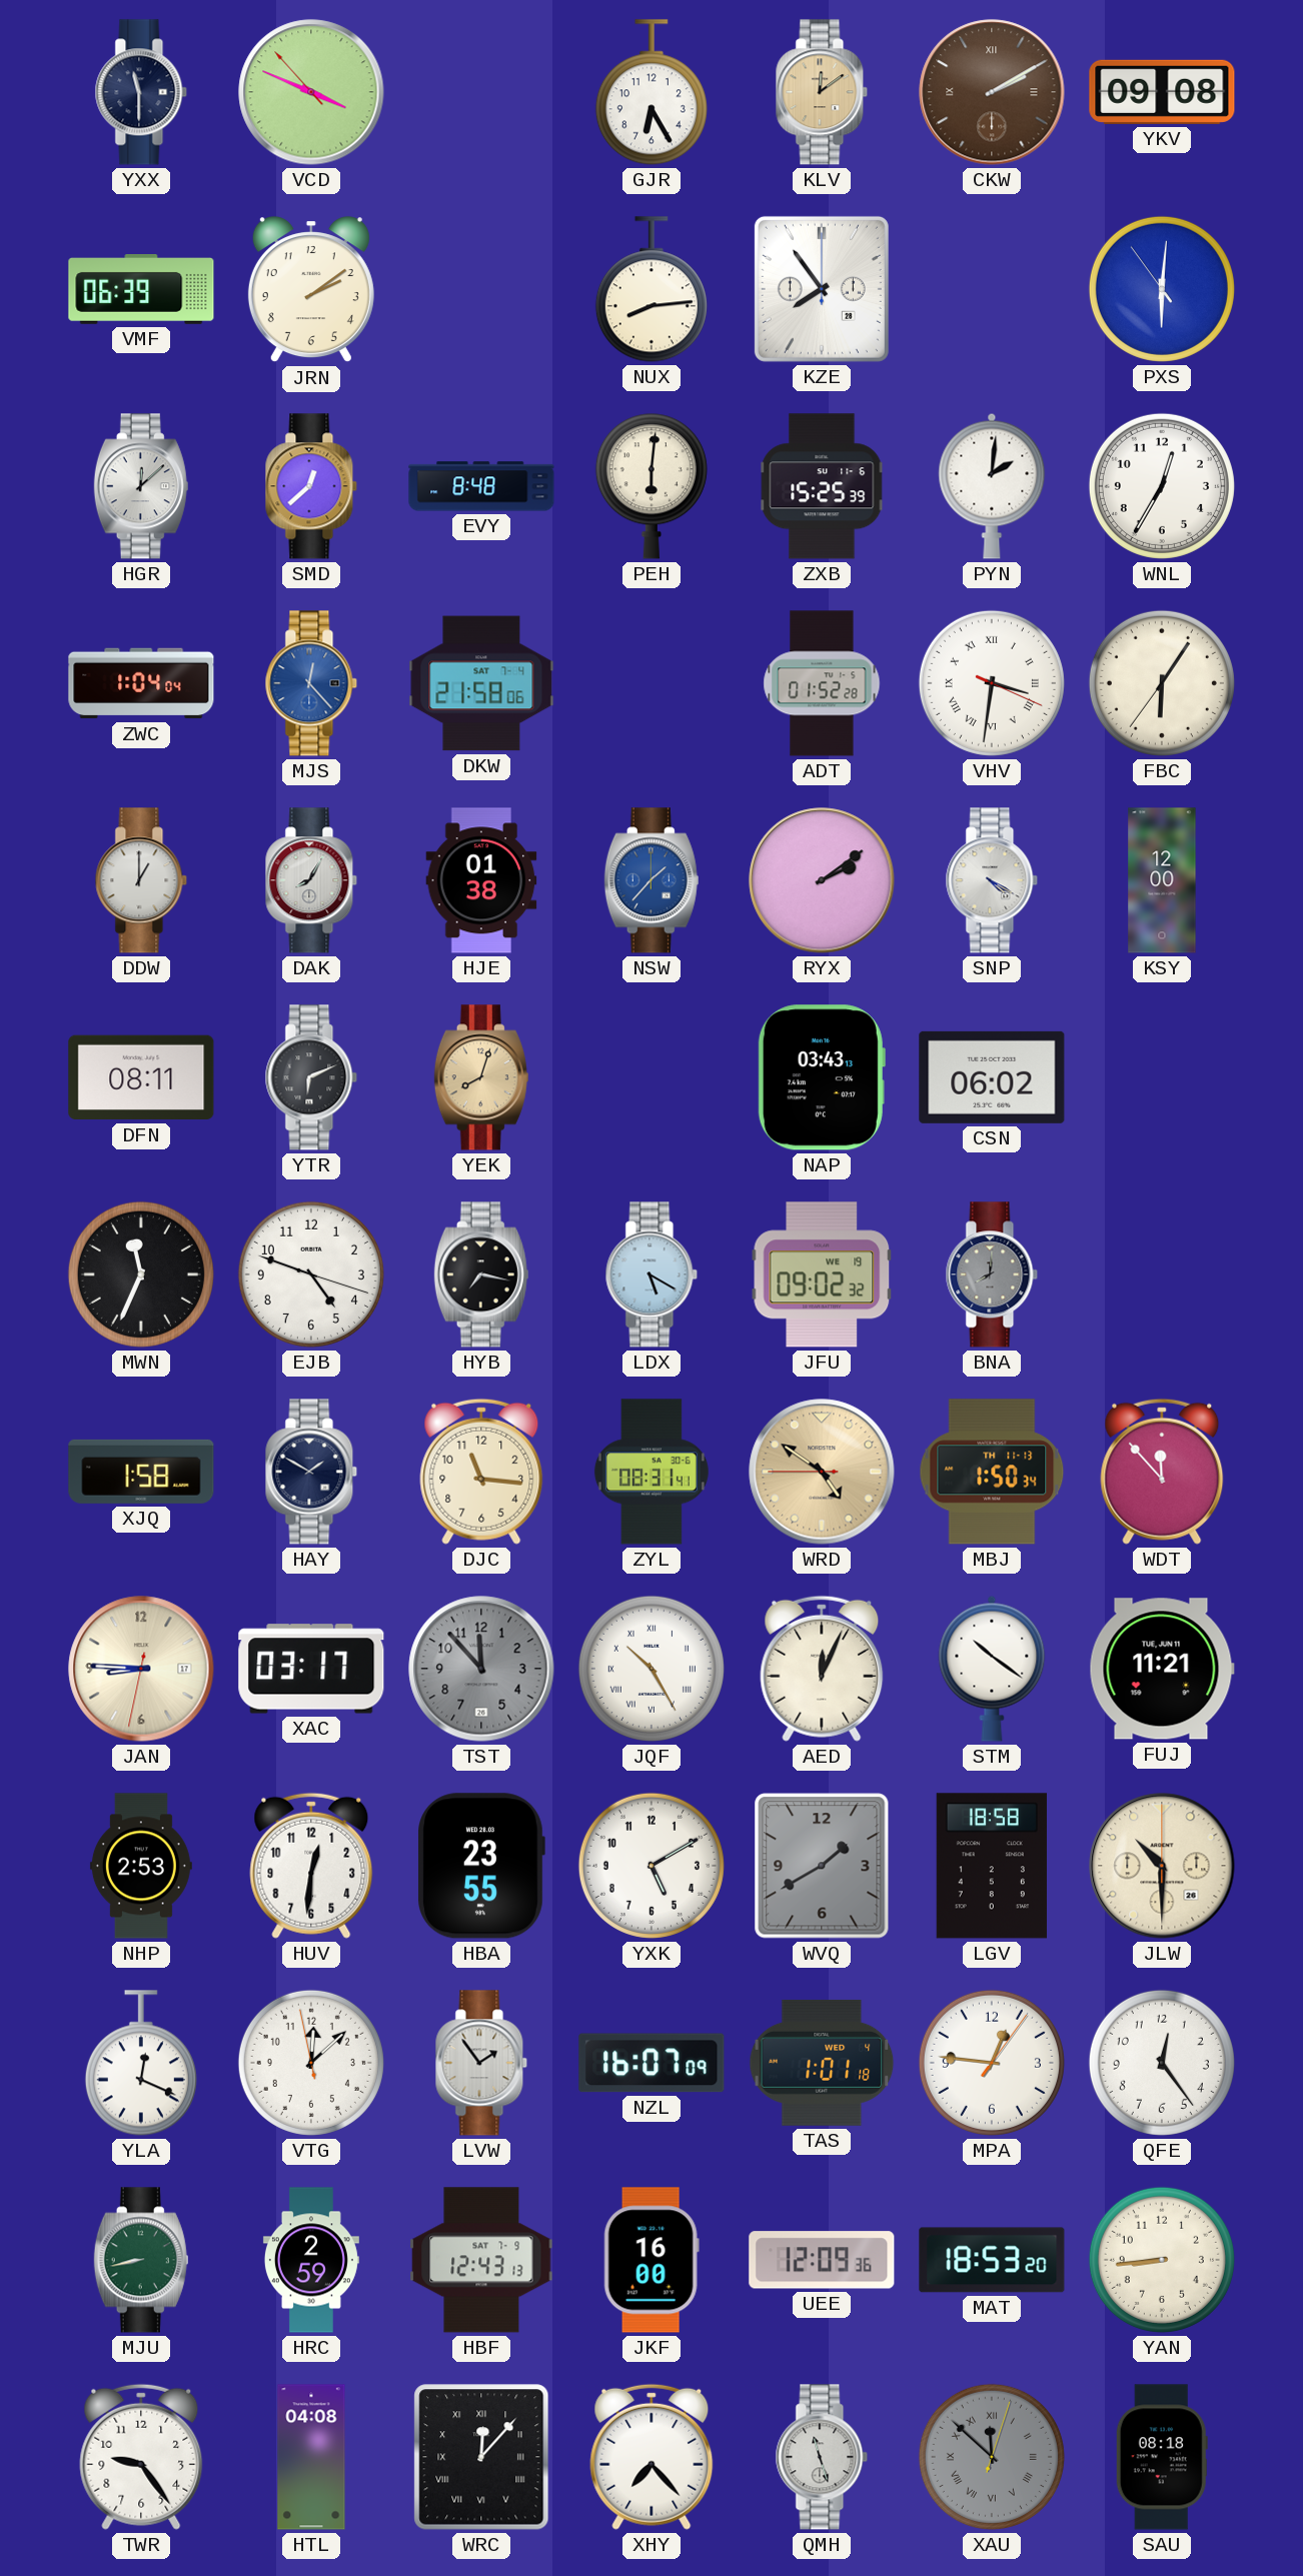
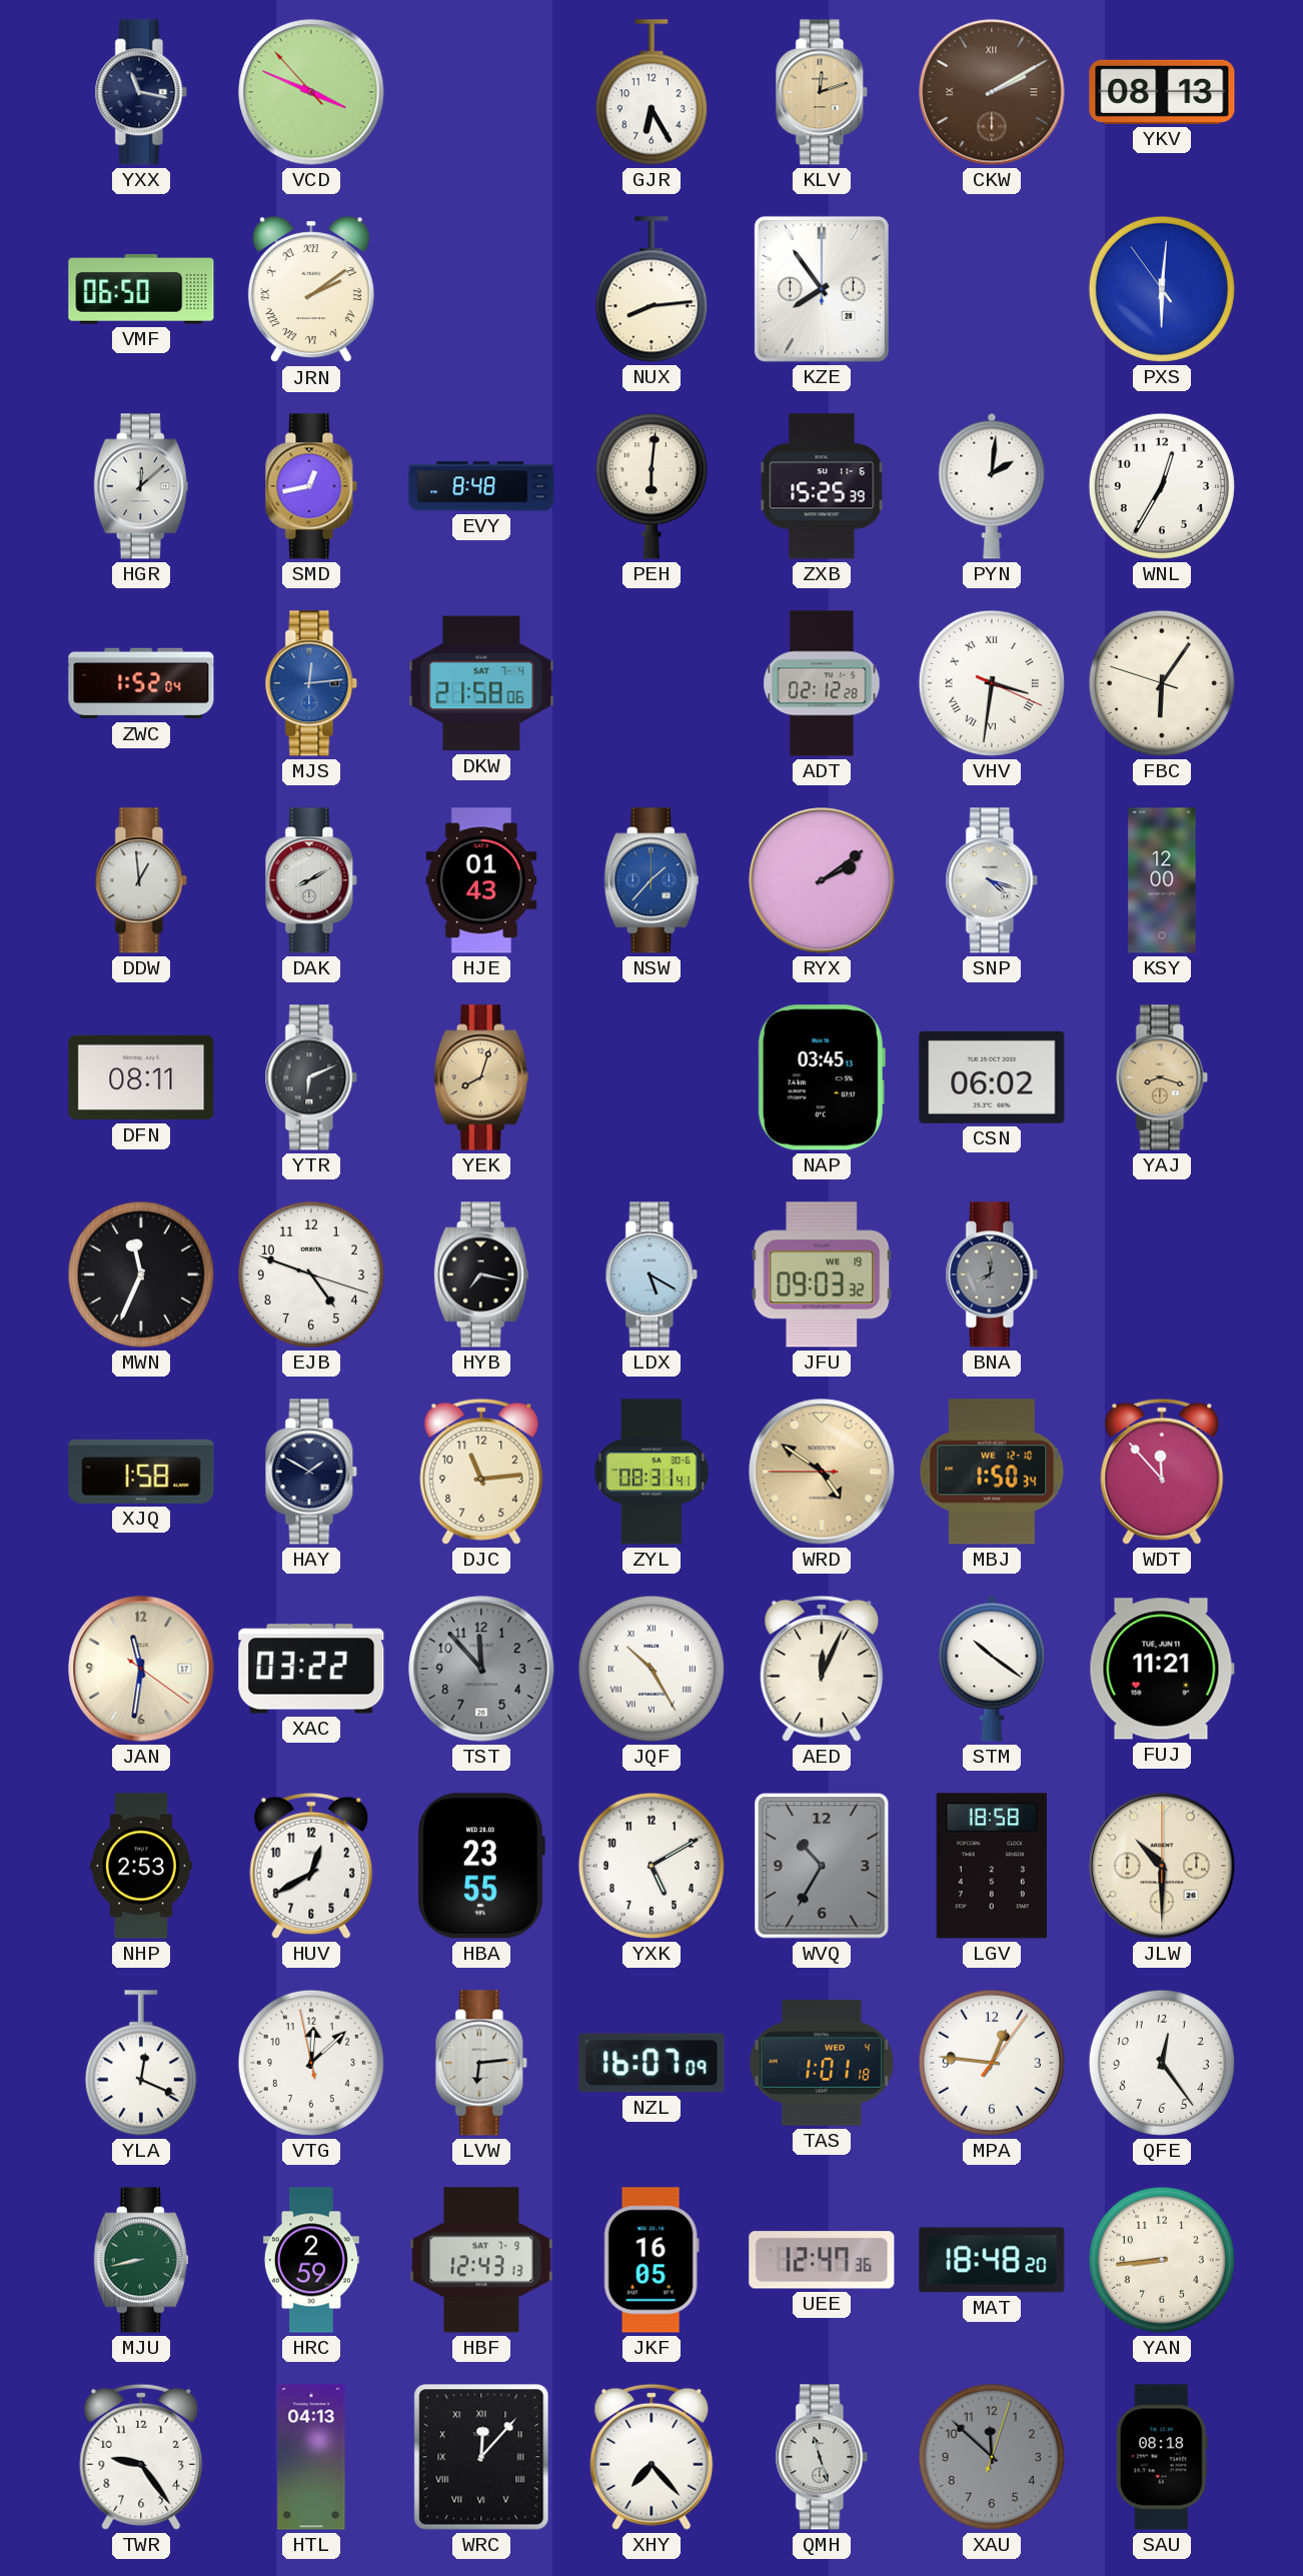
YXX: 11:30 -> 11:17
KLV: 12:09 -> 12:12
YKV: 09:08 -> 08:13
VMF: 06:39 -> 06:50
JRN numerals: Arabic -> Roman
SMD: 12:38 -> 12:43
ZWC: 1:04 -> 1:52
MJS: 12:23 -> 12:14
ADT: 01:52 -> 02:12
FBC: 6:05:36 -> 6:05:48
DDW: 1:00 -> 12:59
DAK: 8:05 -> 8:10
HJE: 01:38 -> 01:43
SNP: 4:20 -> 4:18
NAP: 03:43 -> 03:45
YAJ: none -> 8:18
JFU: 09:02 -> 09:03
DJC: 11:16 -> 11:14
MBJ date: TH 11-13 -> WE 12-10
JAN: 8:45 -> 11:31
XAC: 03:17 -> 03:22
HUV: 12:31 -> 12:40
WVQ: 1:40 -> 10:35
LVW: 1:54 -> 6:14
JKF: 16:00 -> 16:05
UEE: 12:09 -> 12:47
MAT: 18:53 -> 18:48
HTL: 04:08 -> 04:13
XAU numerals: Roman -> Arabic
